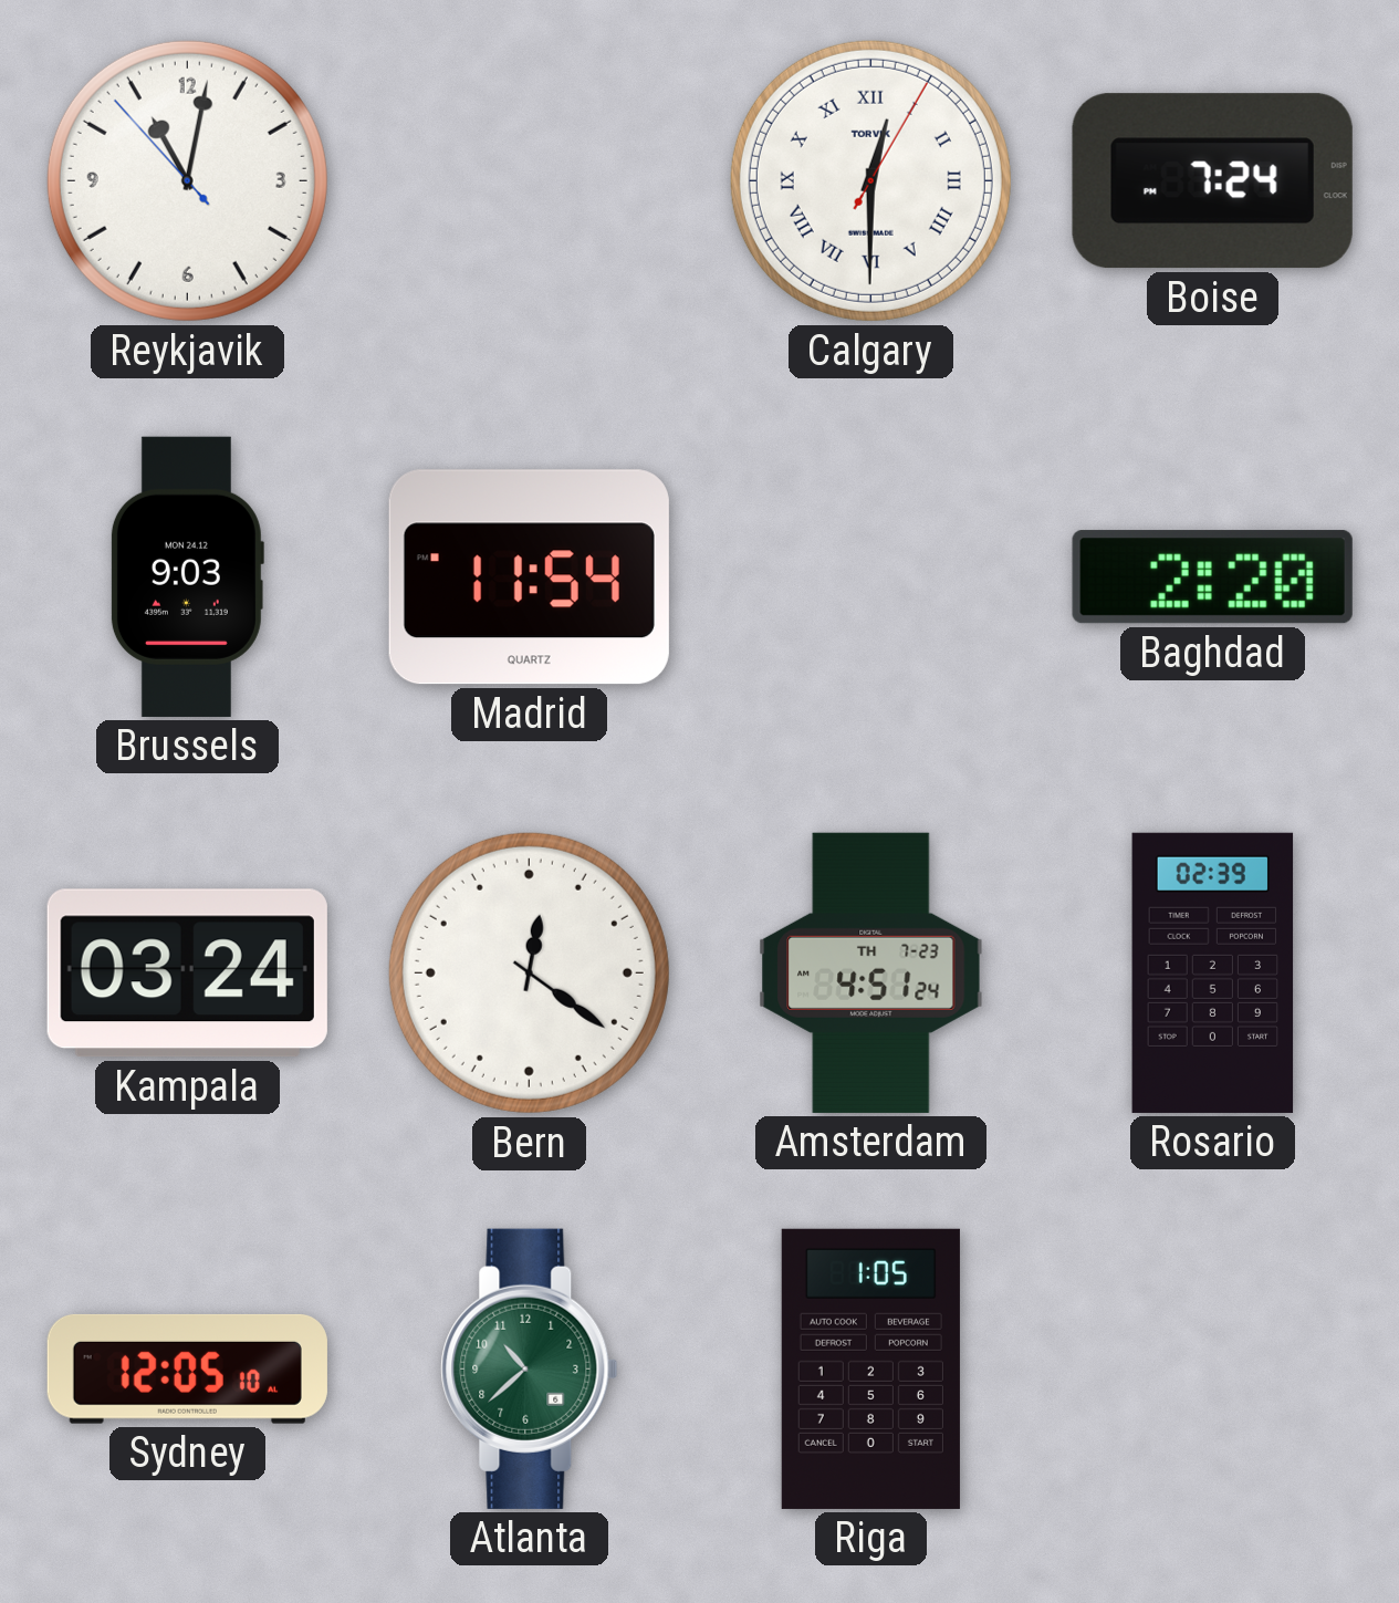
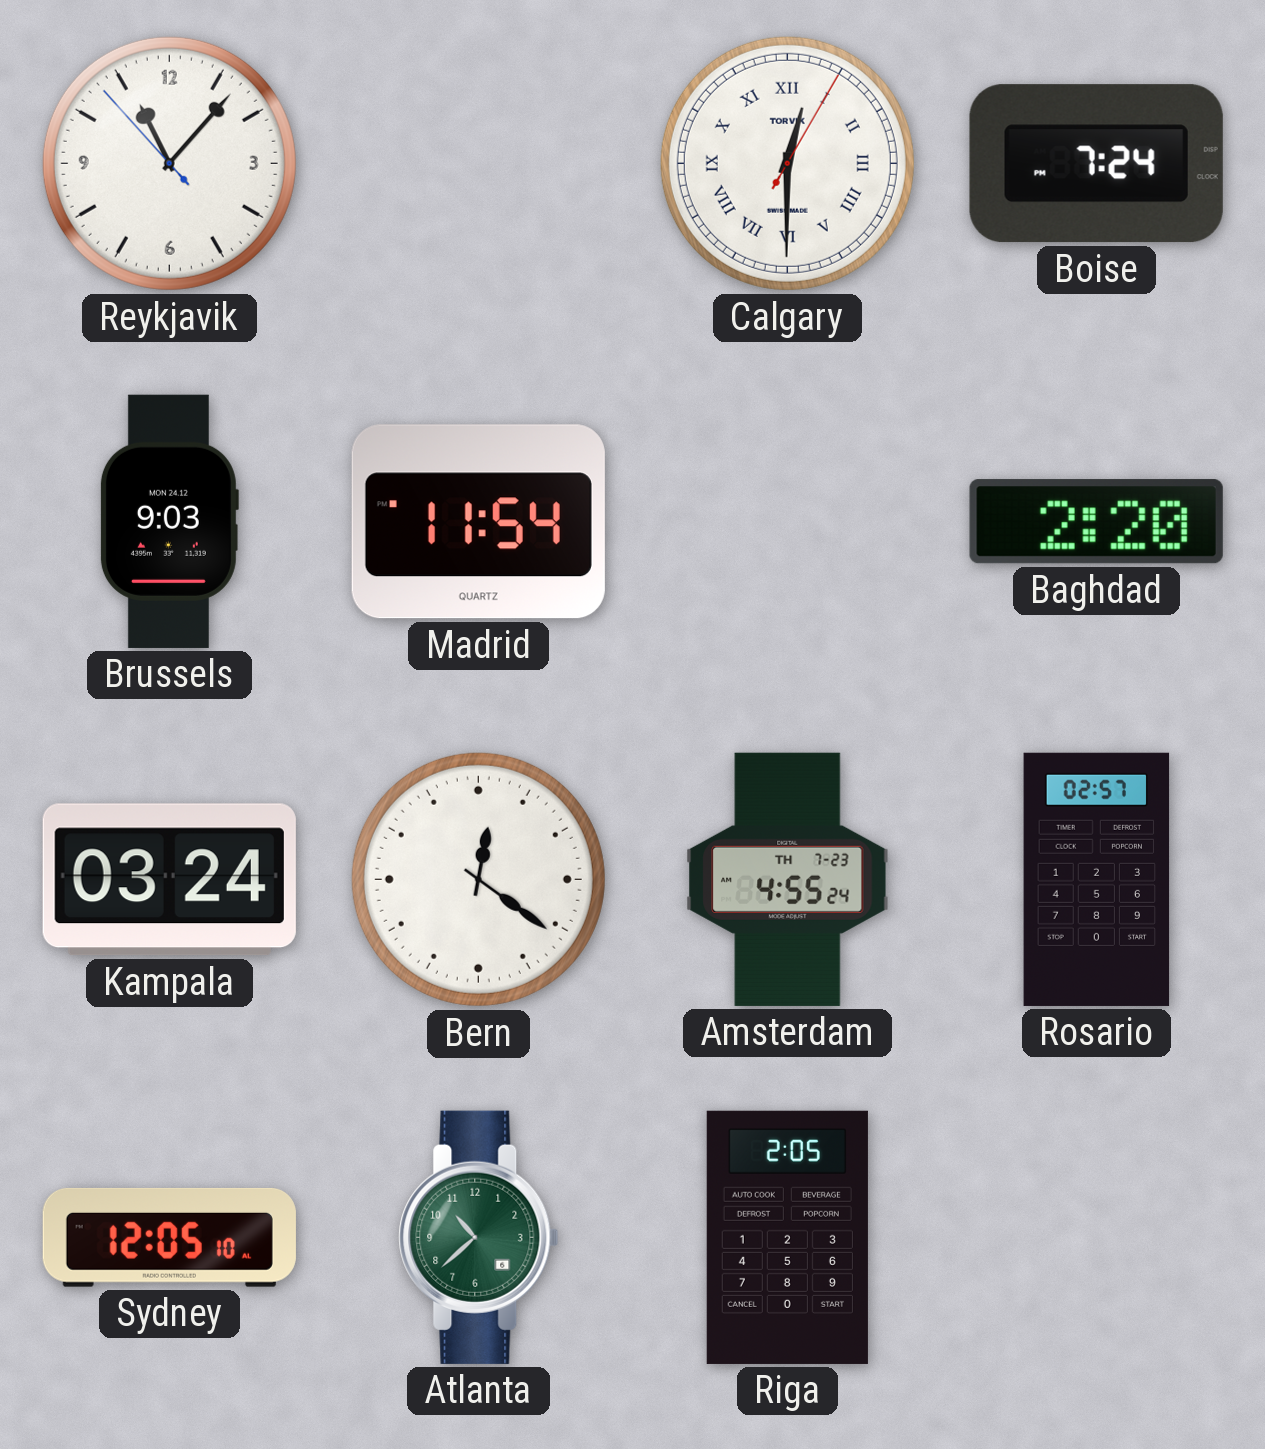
Reykjavik: 11:01 -> 11:06
Amsterdam: 4:51 -> 4:55
Rosario: 02:39 -> 02:57
Riga: 1:05 -> 2:05
